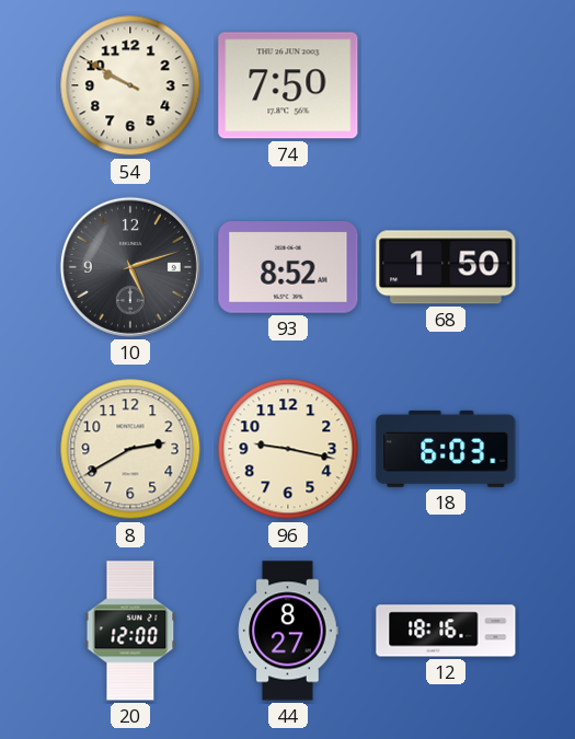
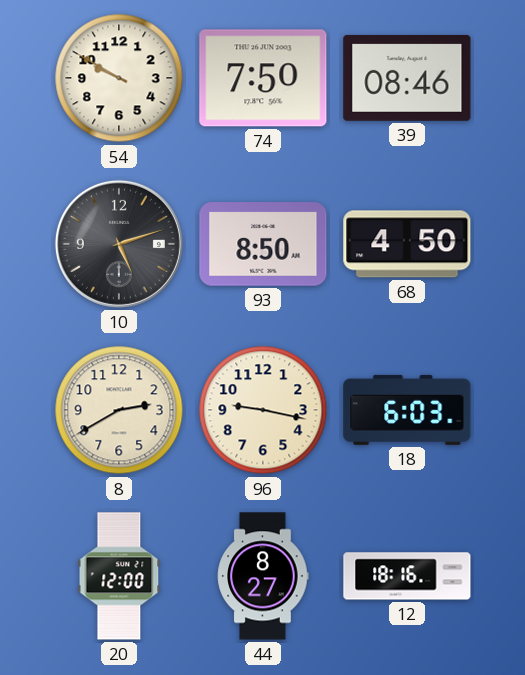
39: none -> 08:46
93: 8:52 -> 8:50
68: 1:50 -> 4:50
